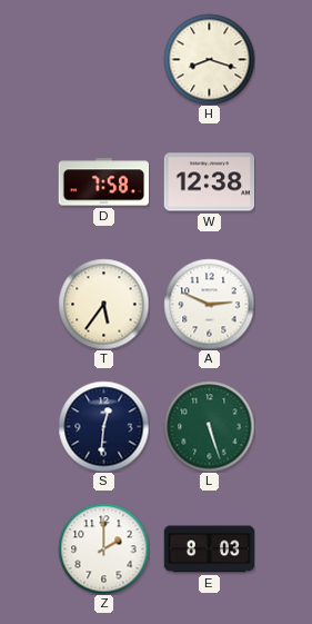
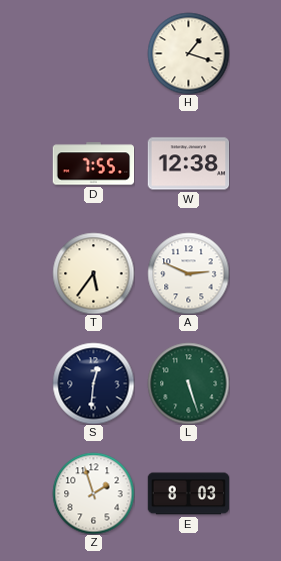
H: 8:18 -> 1:18
D: 7:58 -> 7:55
Z: 2:00 -> 1:57
